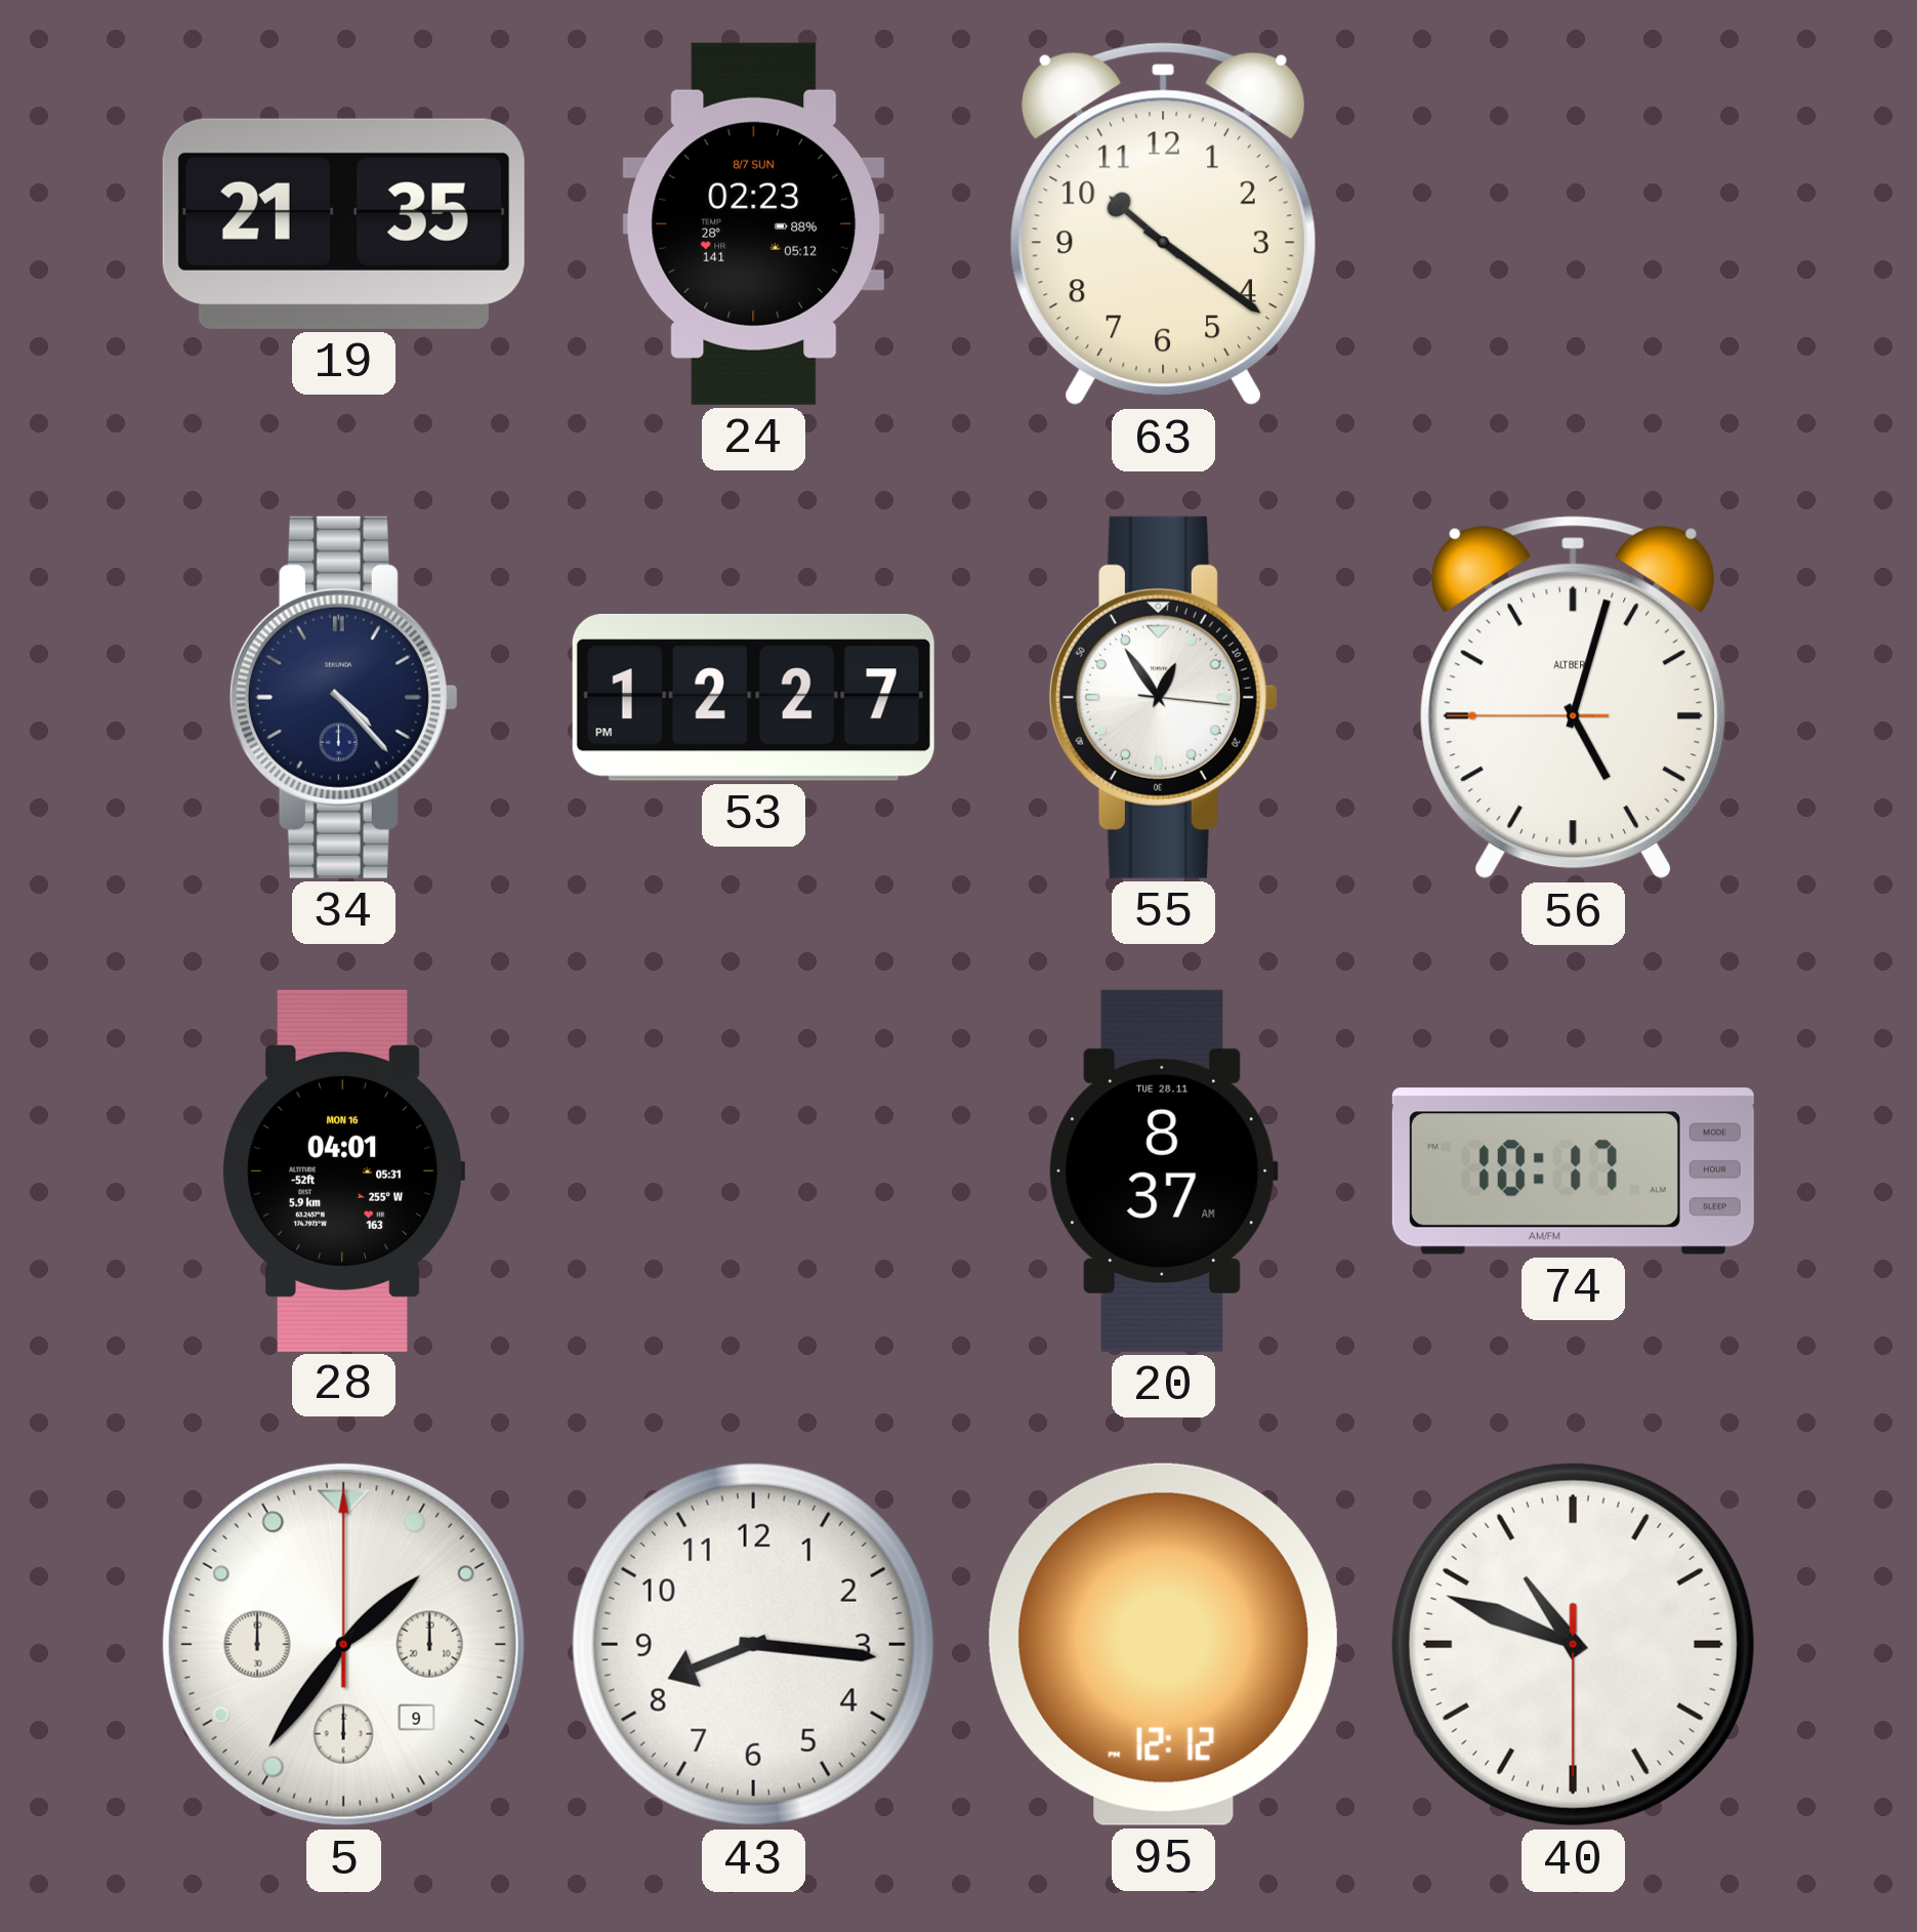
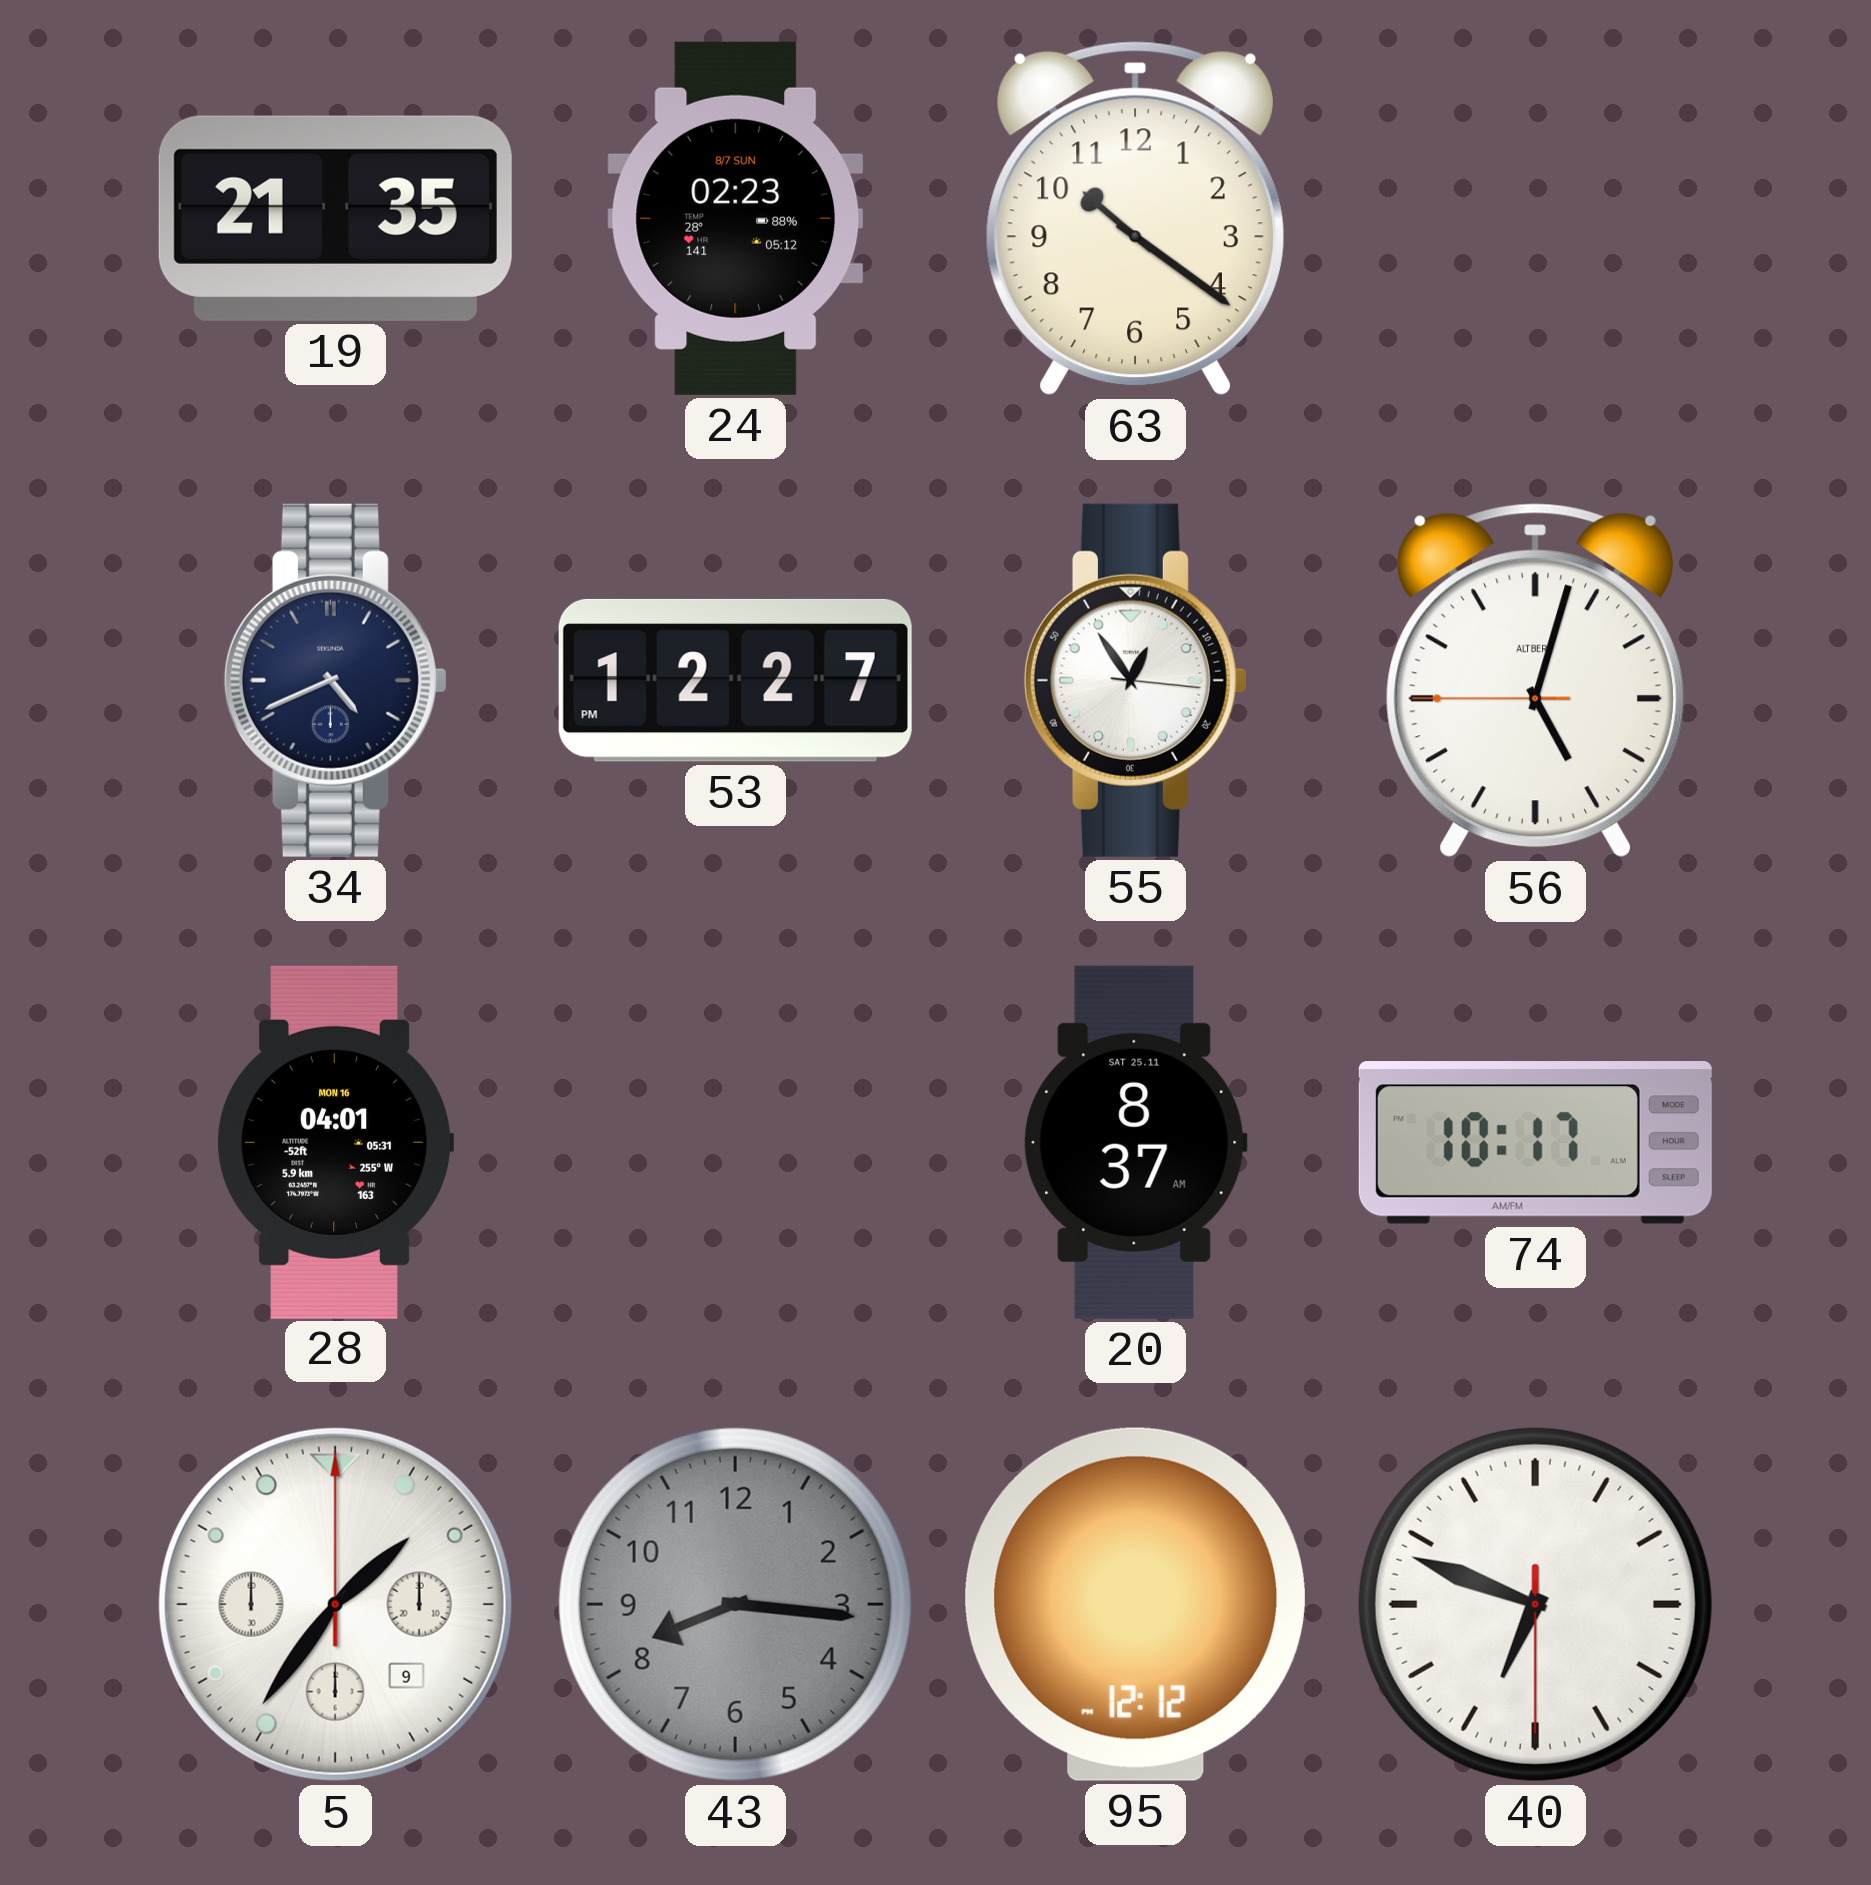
34: 4:23 -> 4:41
20 date: TUE 28.11 -> SAT 25.11
43 dial: white -> grey
40: 10:48 -> 6:48
